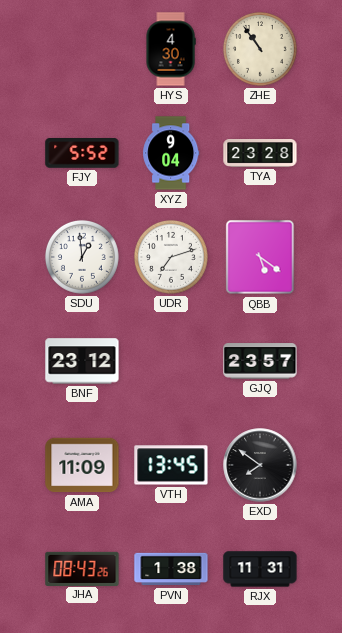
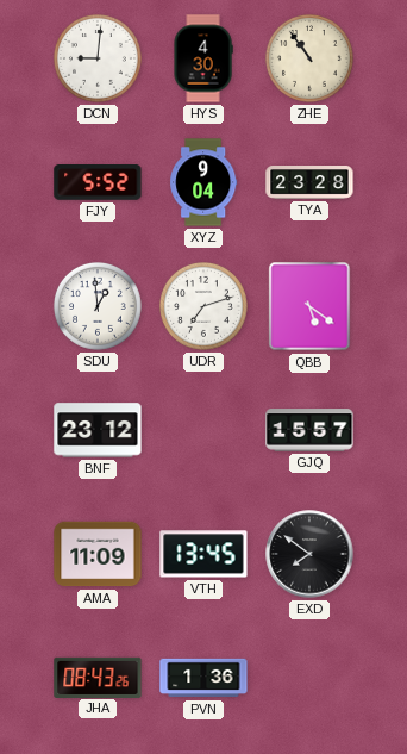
DCN: none -> 9:01
GJQ: 23:57 -> 15:57
PVN: 1:38 -> 1:36
RJX: 11:31 -> none
